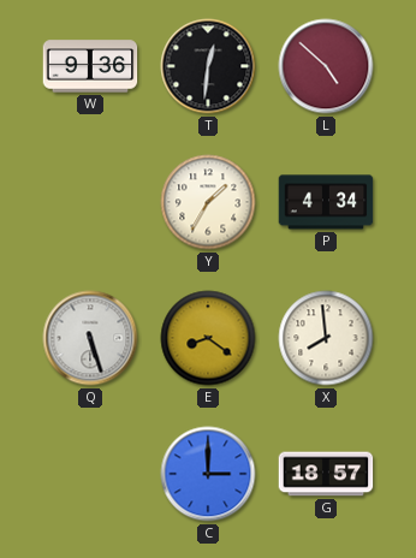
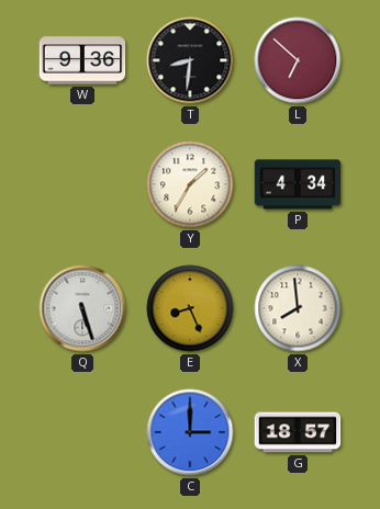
T: 12:31 -> 8:31
L: 4:52 -> 6:52
E: 8:21 -> 8:26
